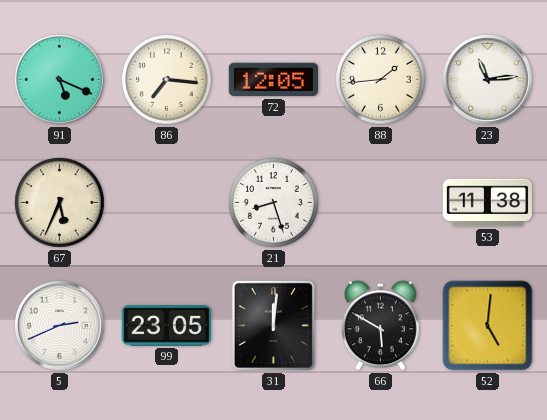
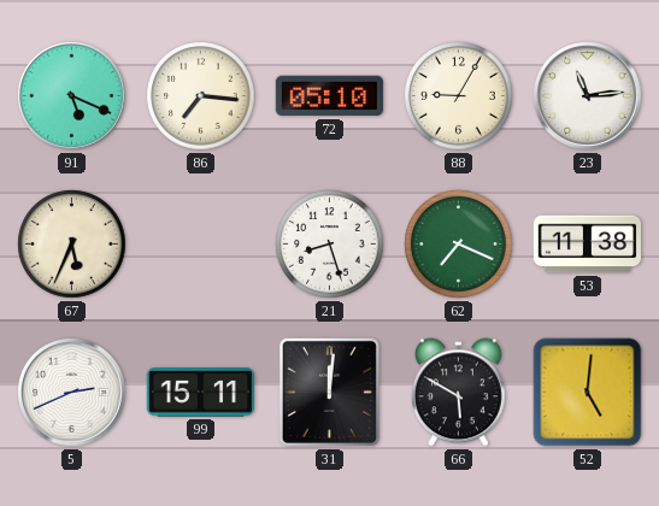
72: 12:05 -> 05:10
88: 1:44 -> 9:05
62: none -> 7:19
99: 23:05 -> 15:11
